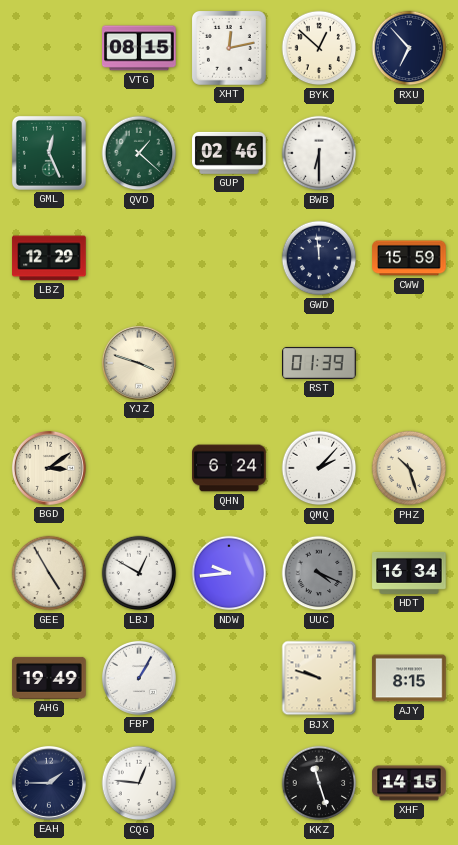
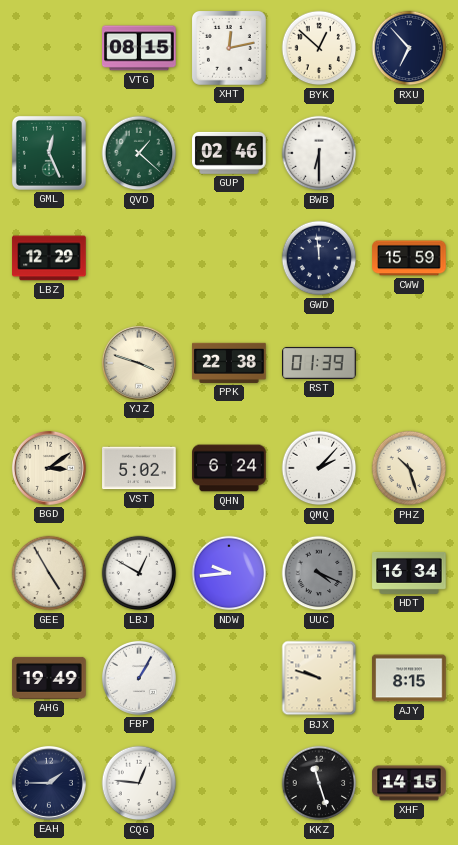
PPK: none -> 22:38
VST: none -> 5:02
